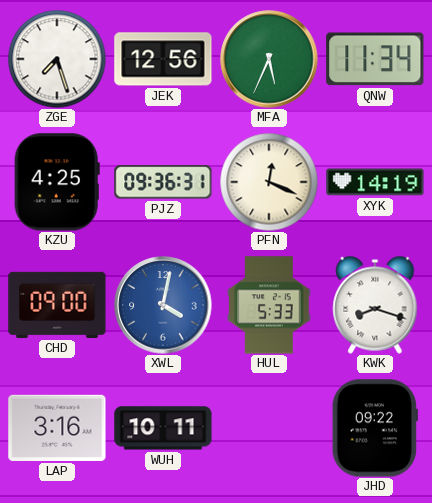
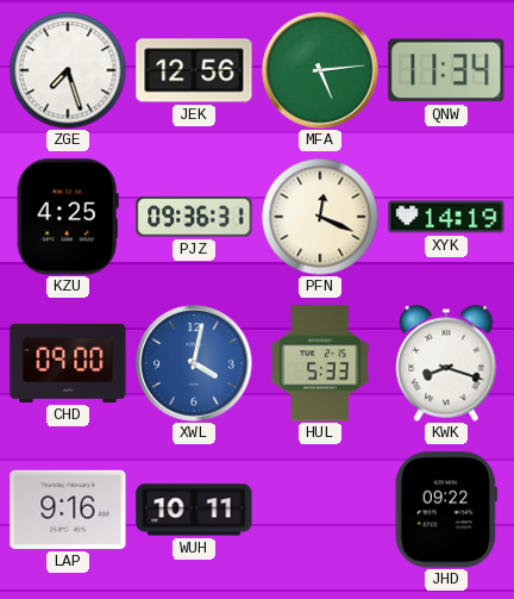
MFA: 5:34 -> 5:14
LAP: 3:16 -> 9:16
